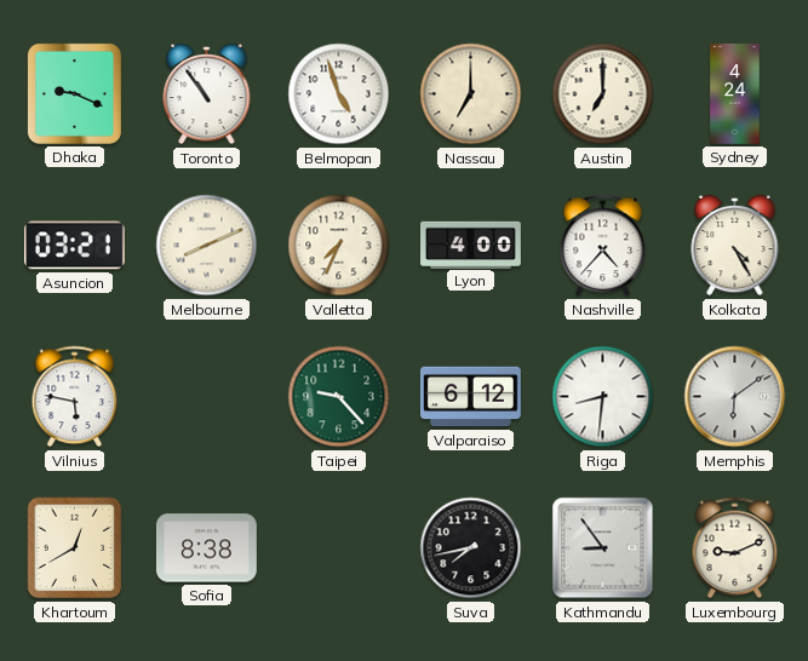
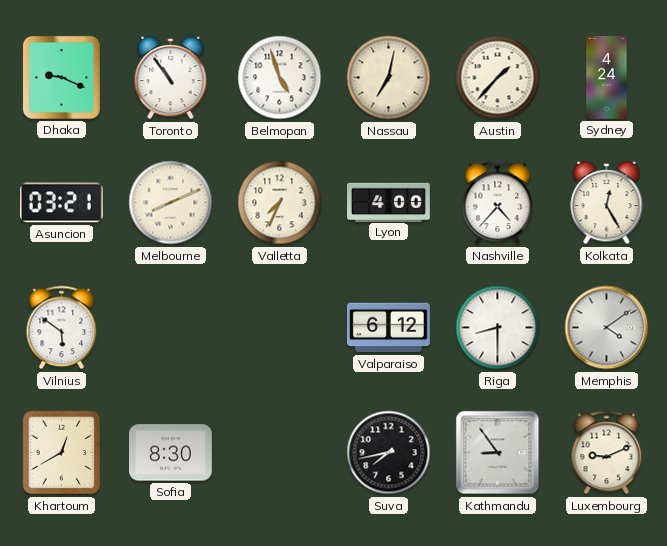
Nassau: 7:00 -> 7:02
Austin: 7:00 -> 1:37
Kolkata: 4:25 -> 12:25
Vilnius: 5:47 -> 5:51
Taipei: 9:23 -> none
Riga: 8:31 -> 8:30
Memphis: 6:09 -> 4:09
Sofia: 8:38 -> 8:30
